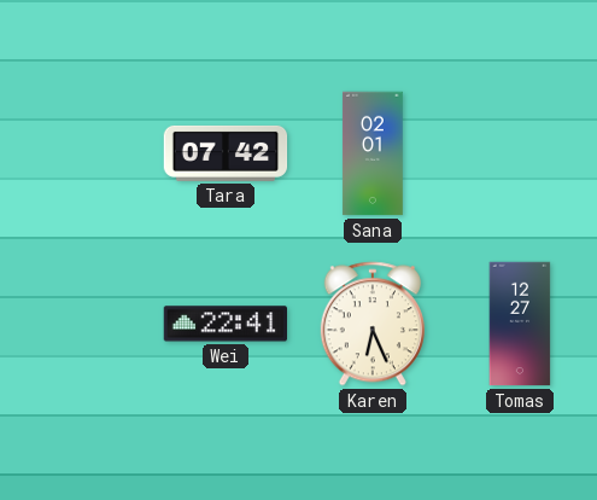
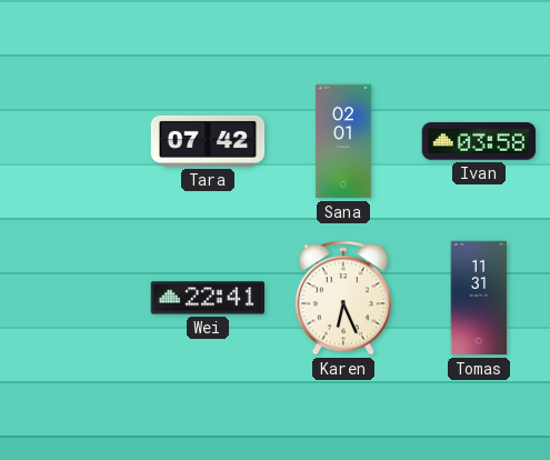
Ivan: none -> 03:58
Tomas: 12:27 -> 11:31
